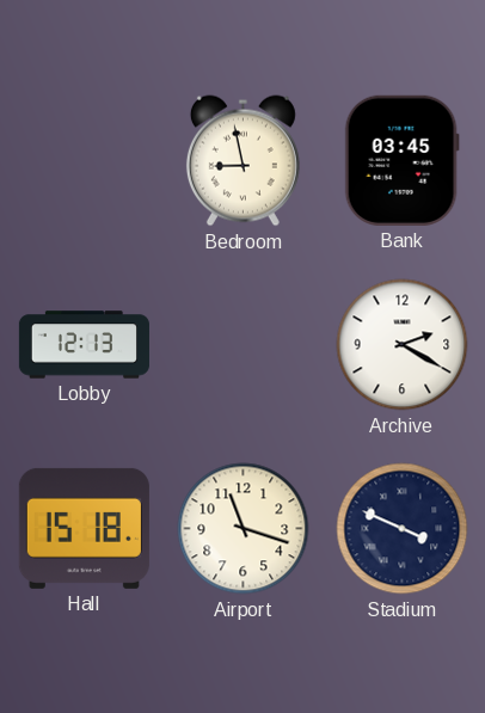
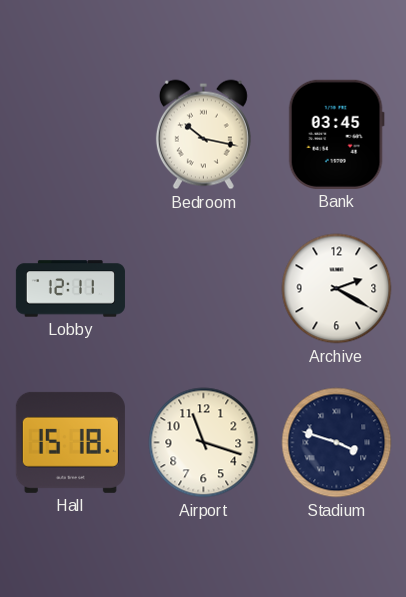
Bedroom: 8:58 -> 10:17
Lobby: 12:13 -> 12:11
Stadium: 3:49 -> 3:48
